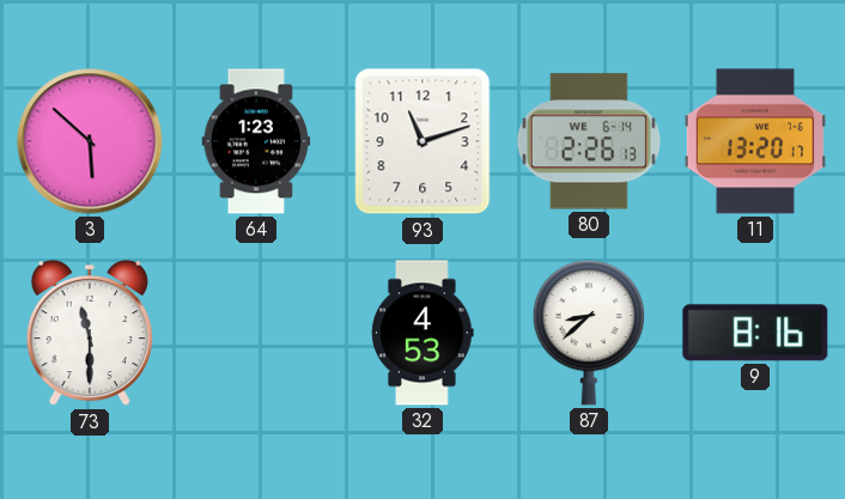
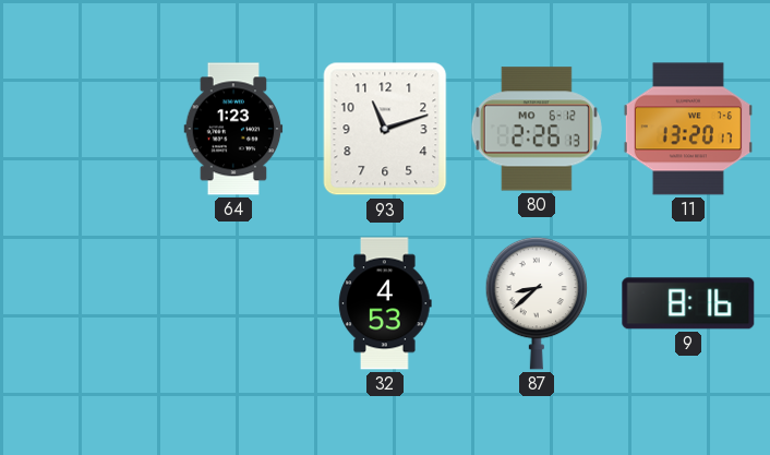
3: 5:52 -> none
80 date: WE 6-14 -> MO 6-12
73: 11:30 -> none
